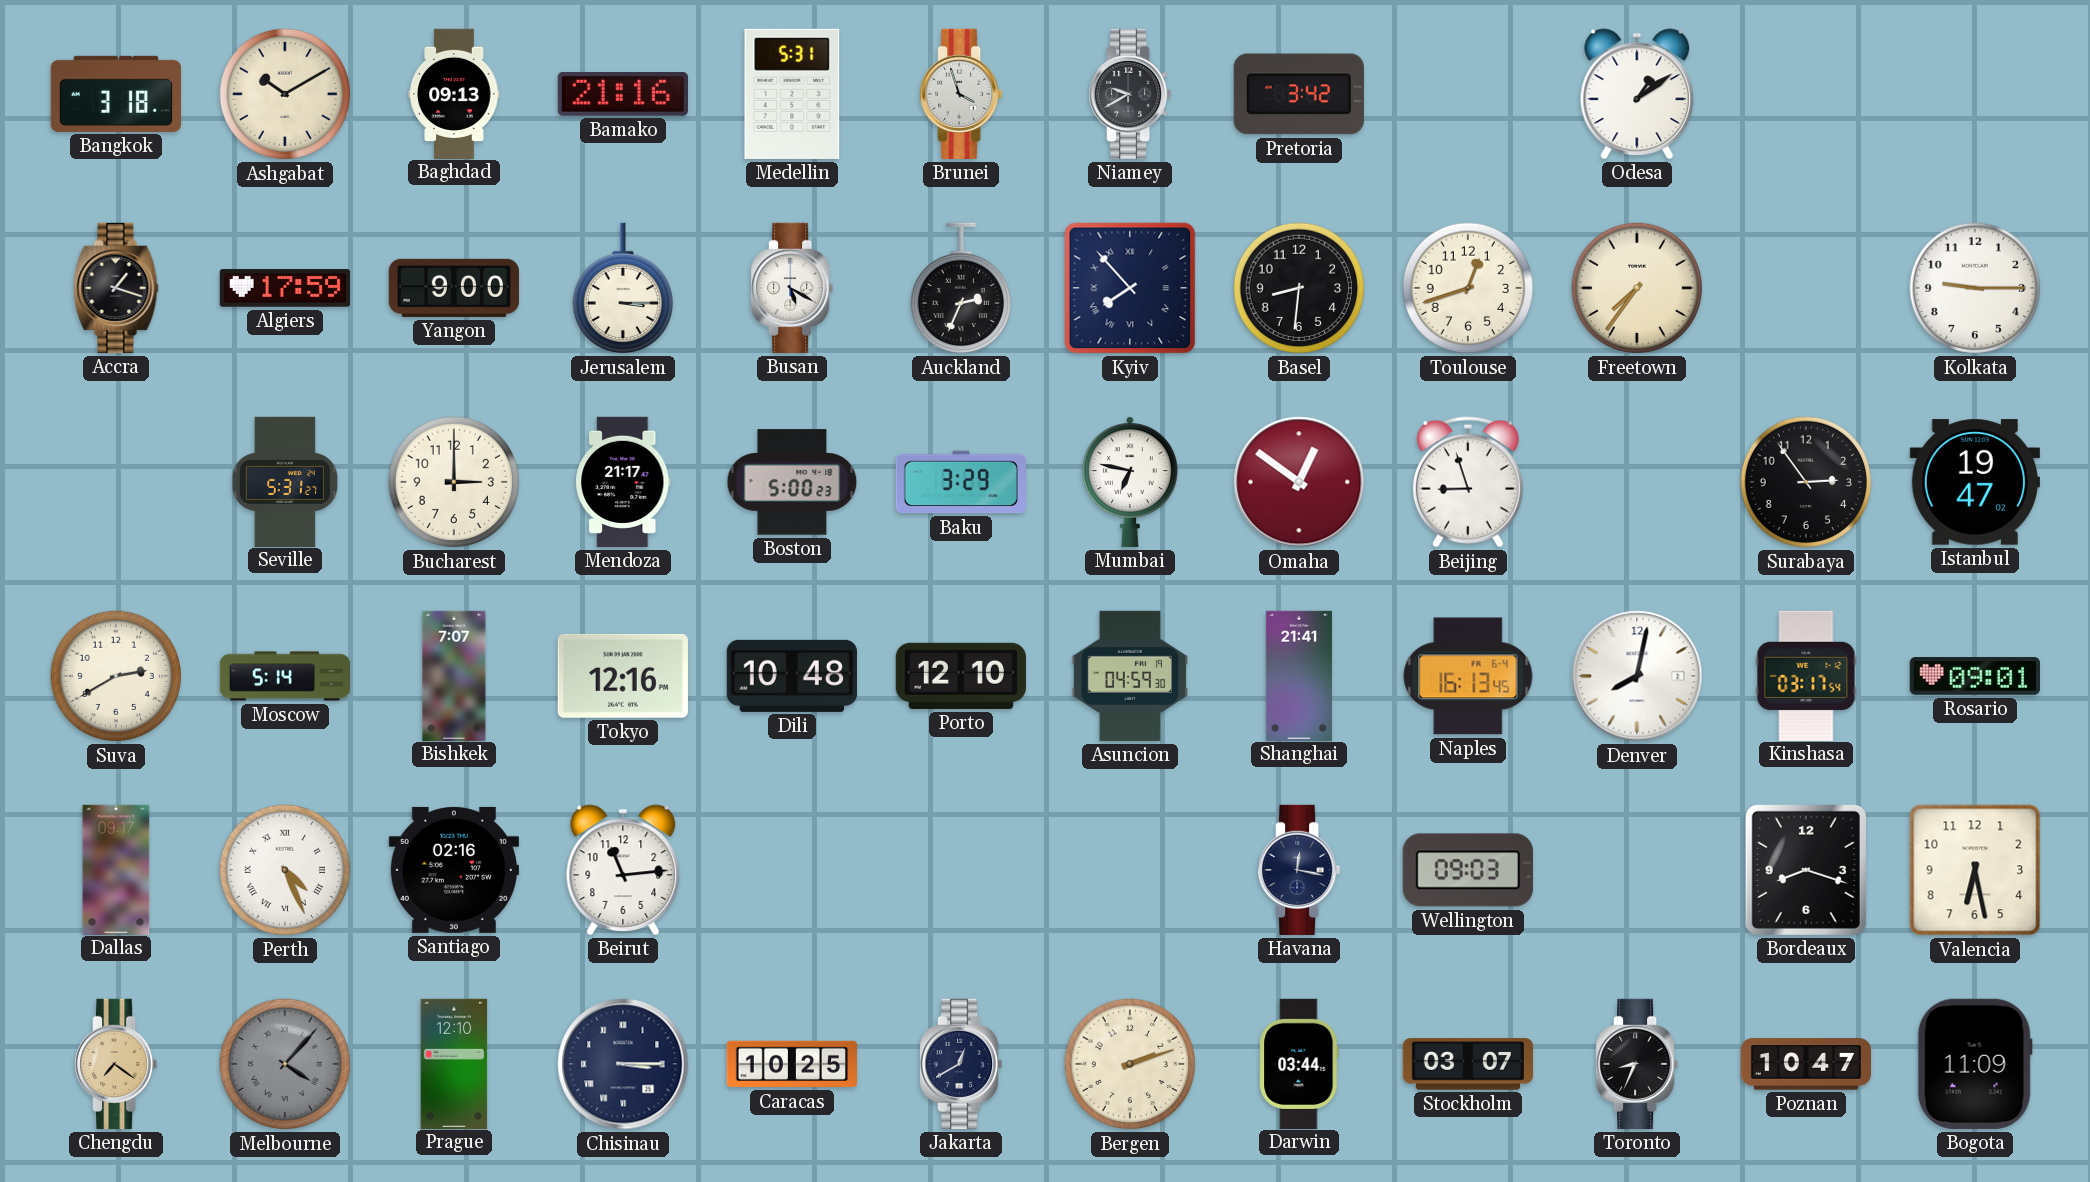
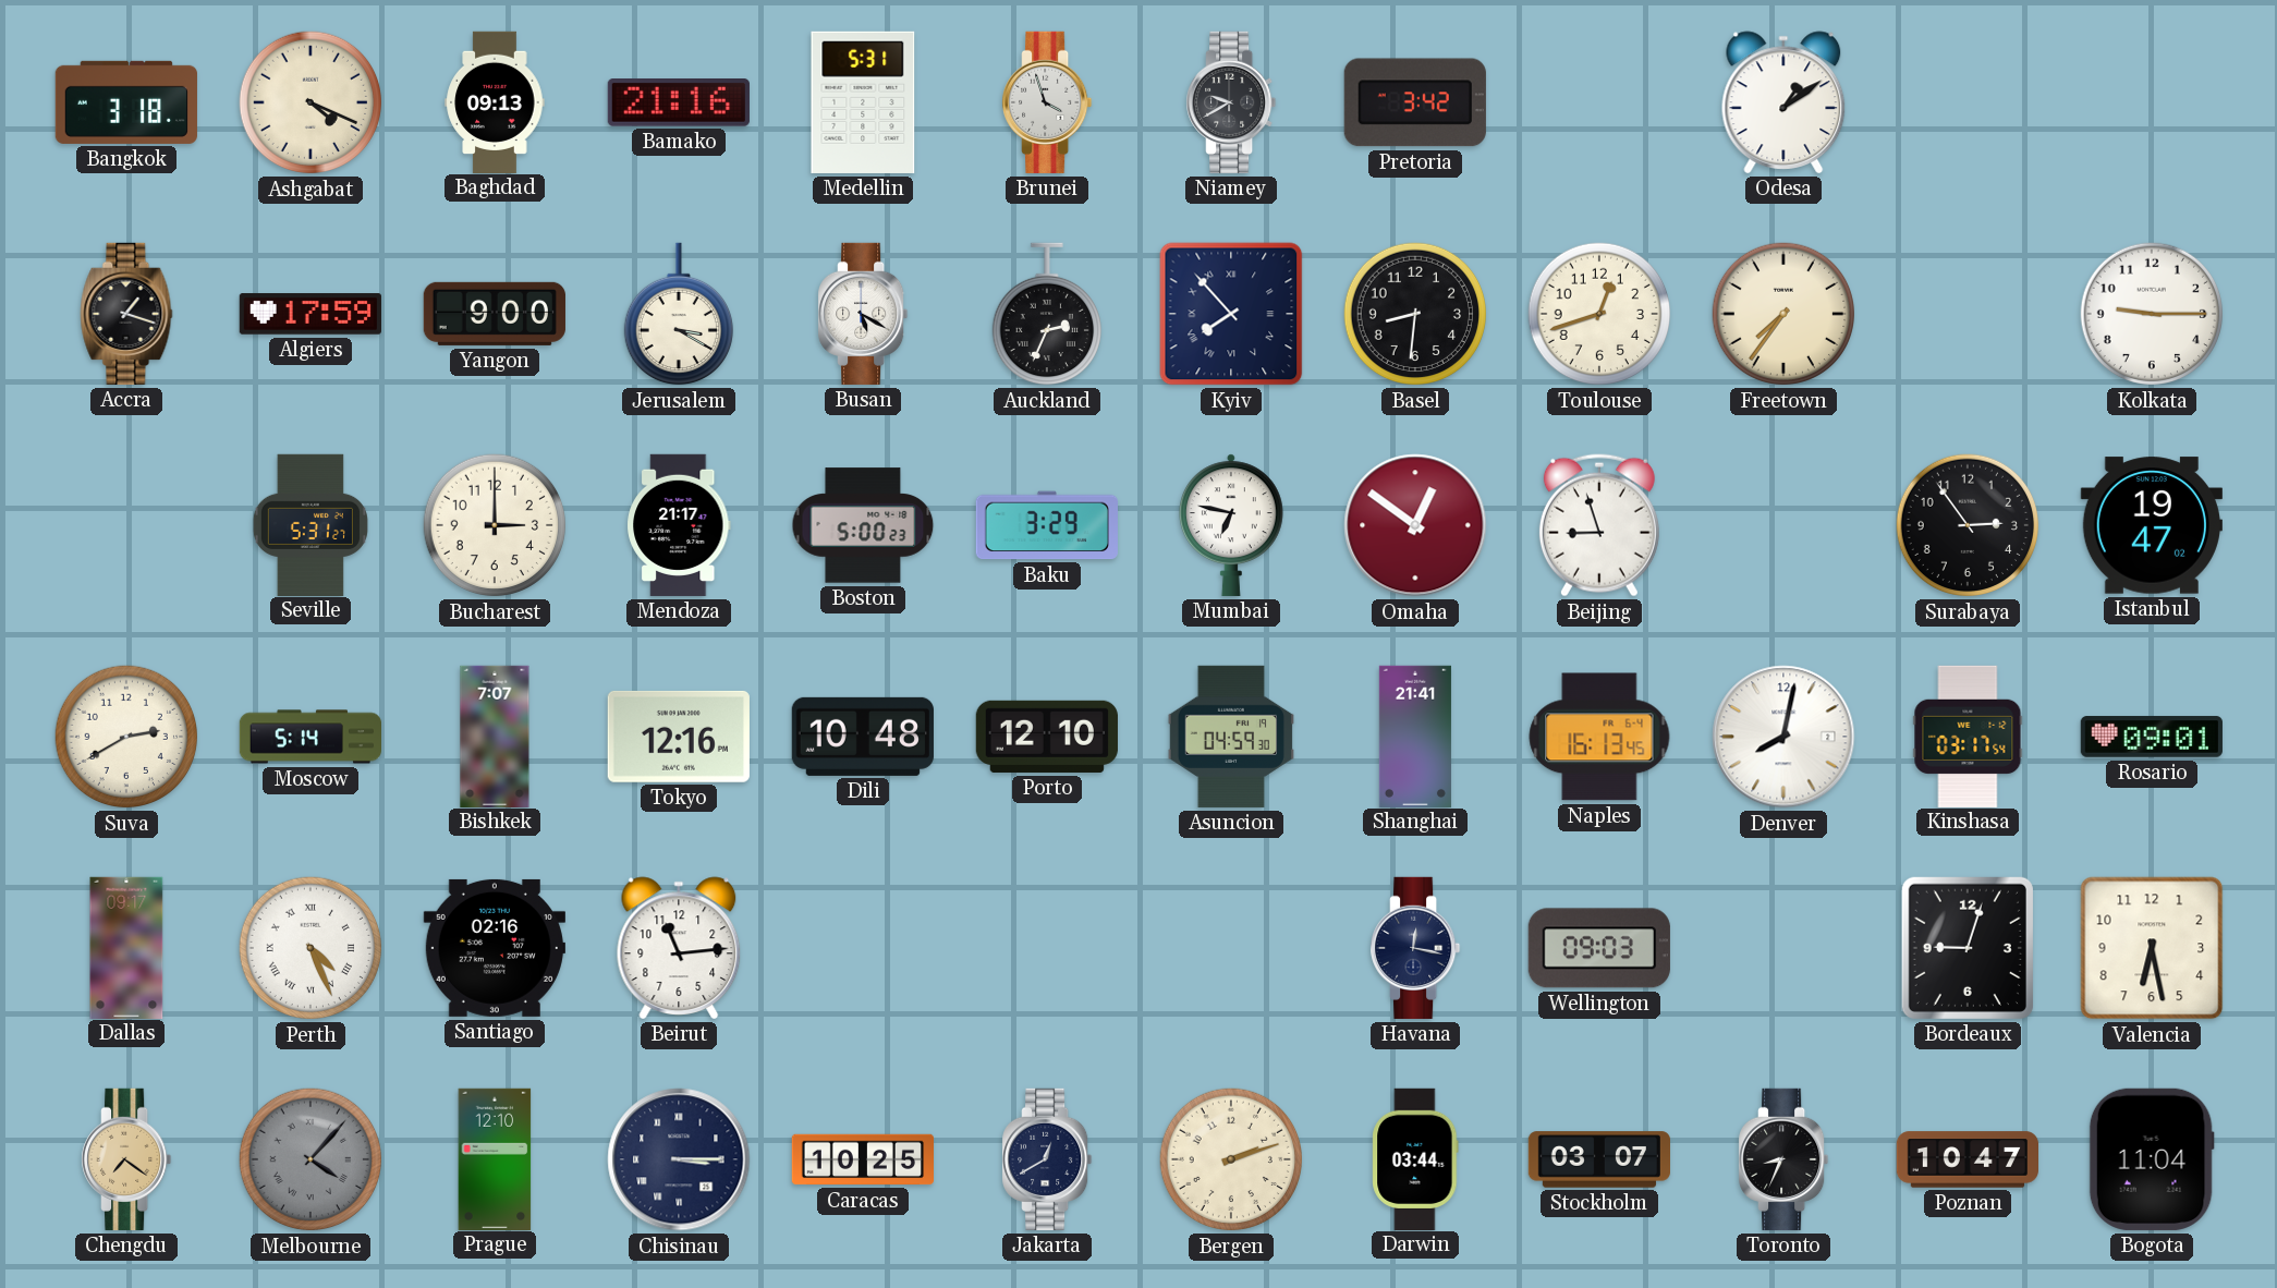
Ashgabat: 10:10 -> 4:19
Jerusalem: 3:15 -> 3:20
Bordeaux: 8:18 -> 9:03
Bogota: 11:09 -> 11:04
